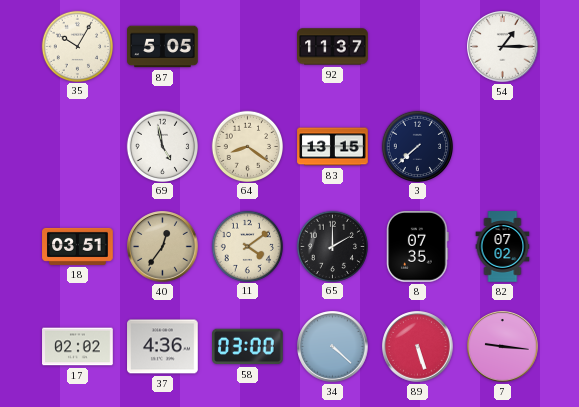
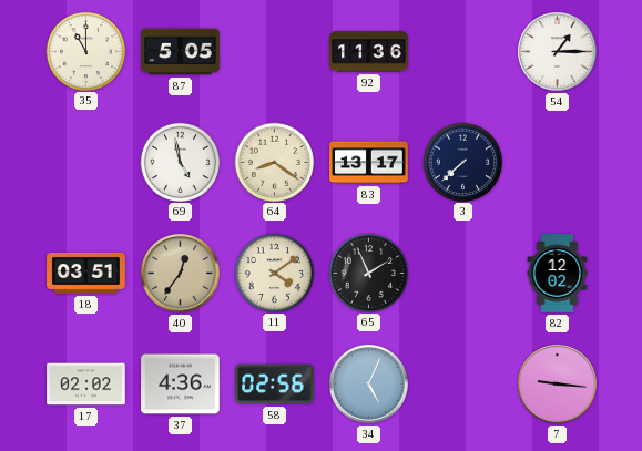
35: 10:05 -> 11:00
92: 11:37 -> 11:36
83: 13:15 -> 13:17
65: 2:00 -> 1:56
8: 07:35 -> none
82: 07:02 -> 12:02
58: 03:00 -> 02:56
34: 4:22 -> 5:04
89: 5:27 -> none
